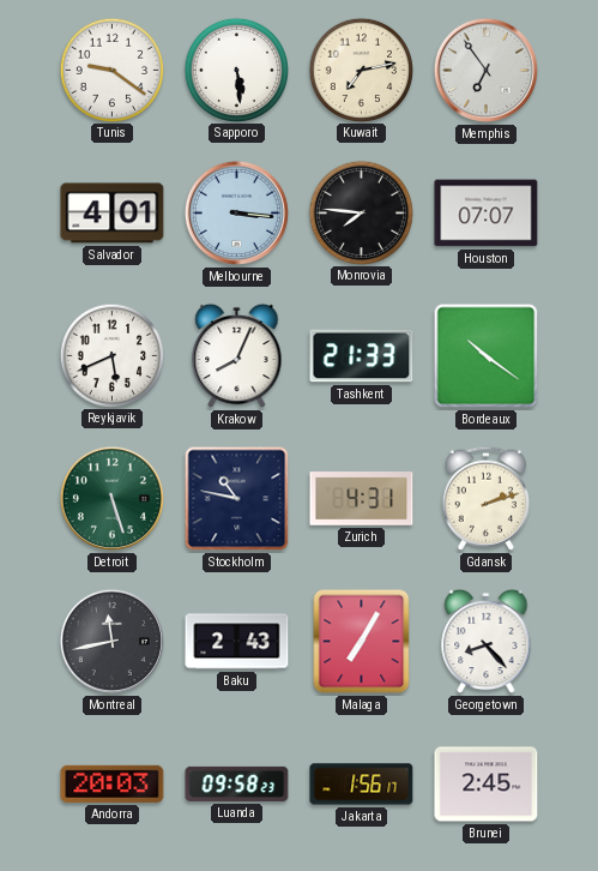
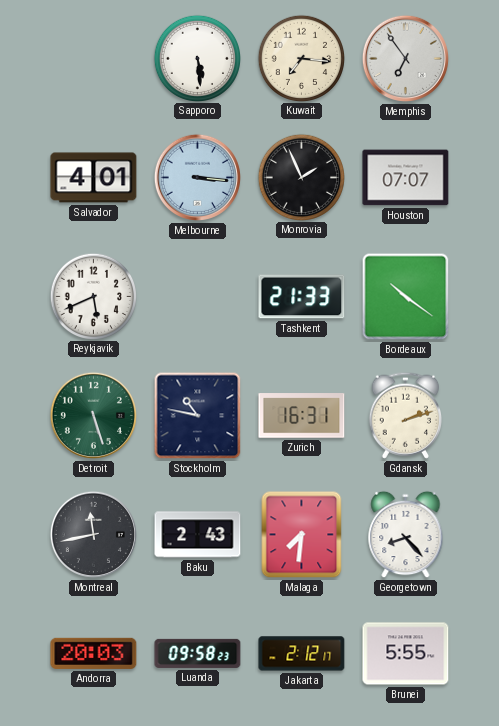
Tunis: 9:21 -> none
Kuwait: 7:13 -> 7:16
Monrovia: 7:46 -> 1:56
Krakow: 8:04 -> none
Zurich: 4:31 -> 16:31
Malaga: 7:05 -> 7:31
Jakarta: 1:56 -> 2:12
Brunei: 2:45 -> 5:55
